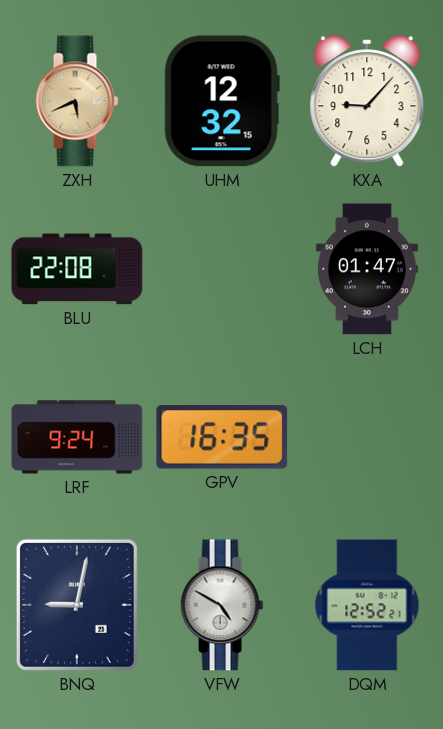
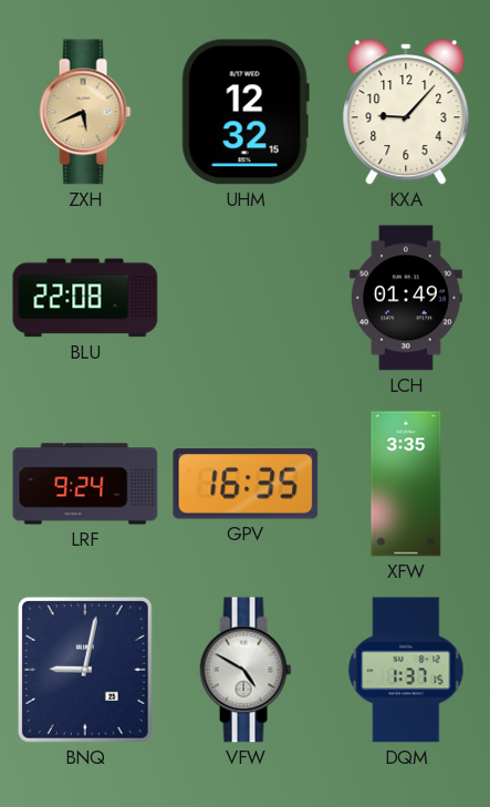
LCH: 01:47 -> 01:49
XFW: none -> 3:35
DQM: 12:52 -> 1:37
